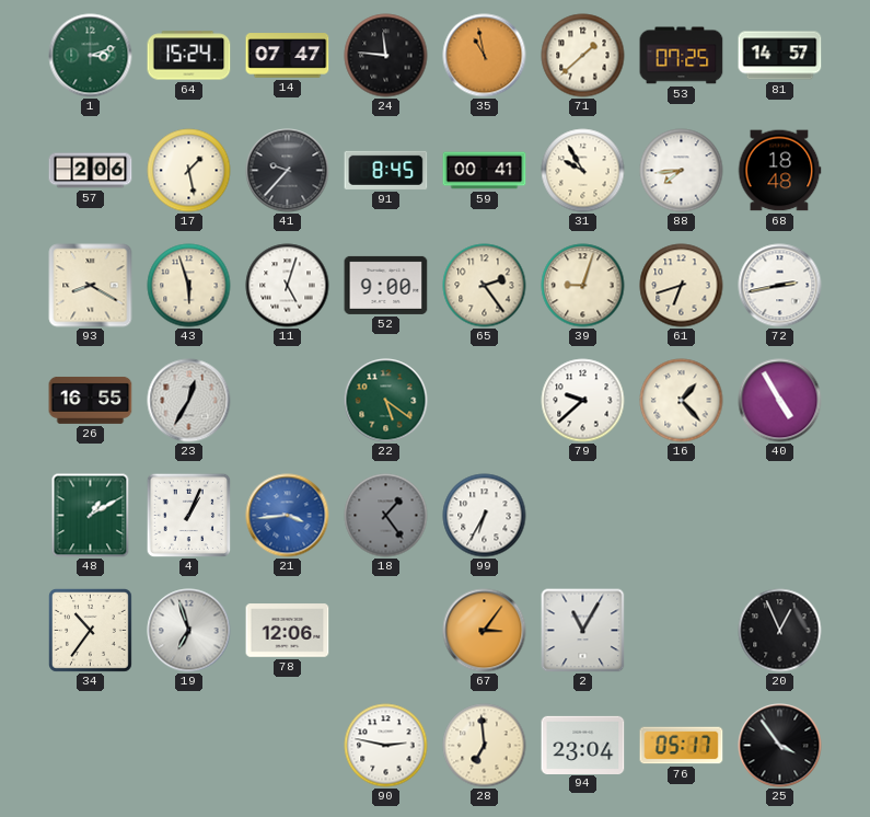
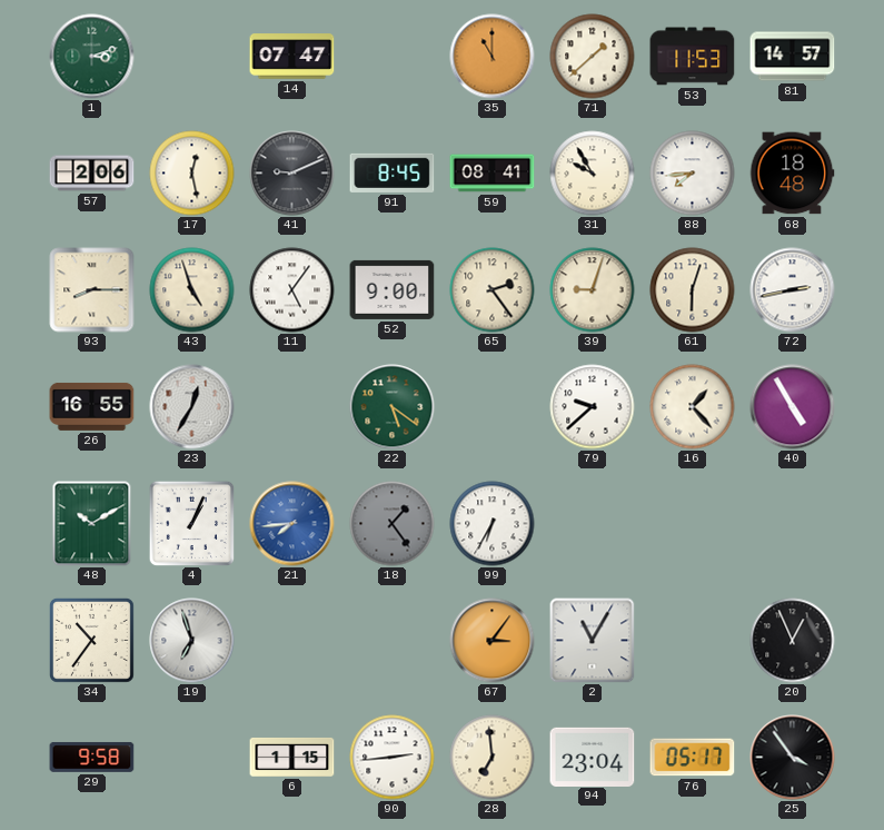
64: 15:24 -> none
24: 11:46 -> none
35: 10:58 -> 11:00
53: 07:25 -> 11:53
17: 1:28 -> 12:28
41: 9:37 -> 9:11
59: 00:41 -> 08:41
93: 8:20 -> 8:15
43: 5:57 -> 4:57
11: 5:03 -> 5:06
61: 6:42 -> 6:03
48: 1:10 -> 10:10
21: 3:44 -> 7:44
78: 12:06 -> none
29: none -> 9:58
6: none -> 1:15
90: 2:47 -> 2:44
